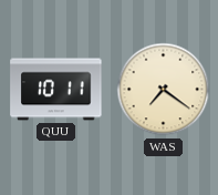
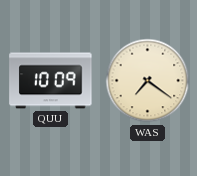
QUU: 10:11 -> 10:09
